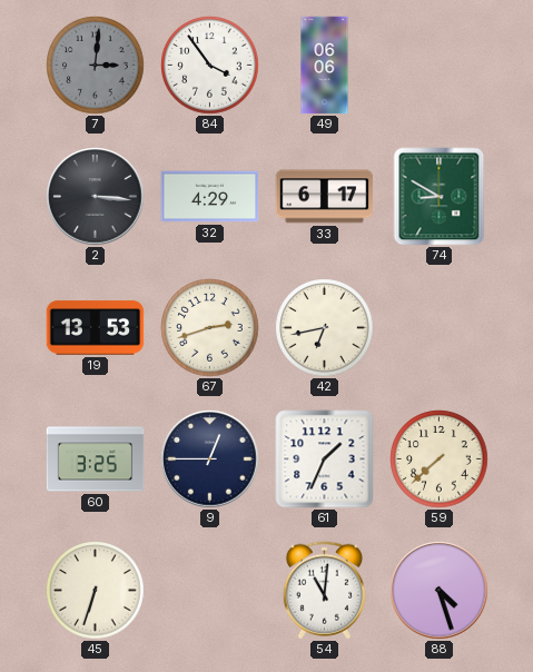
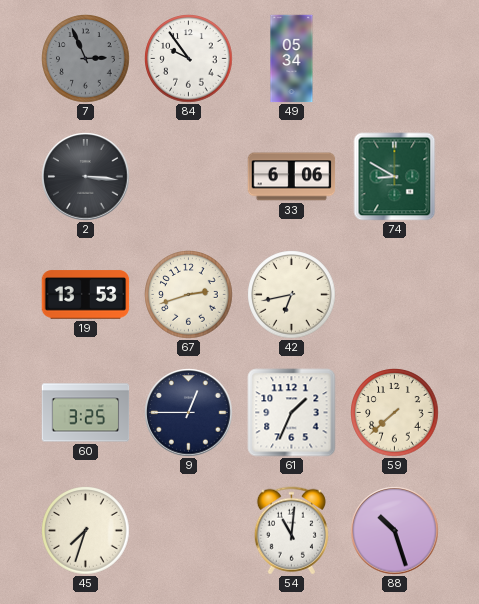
7: 3:01 -> 2:56
84: 3:54 -> 9:54
49: 06:06 -> 05:34
32: 4:29 -> none
33: 6:17 -> 6:06
45: 6:33 -> 7:33
88: 4:27 -> 10:27
